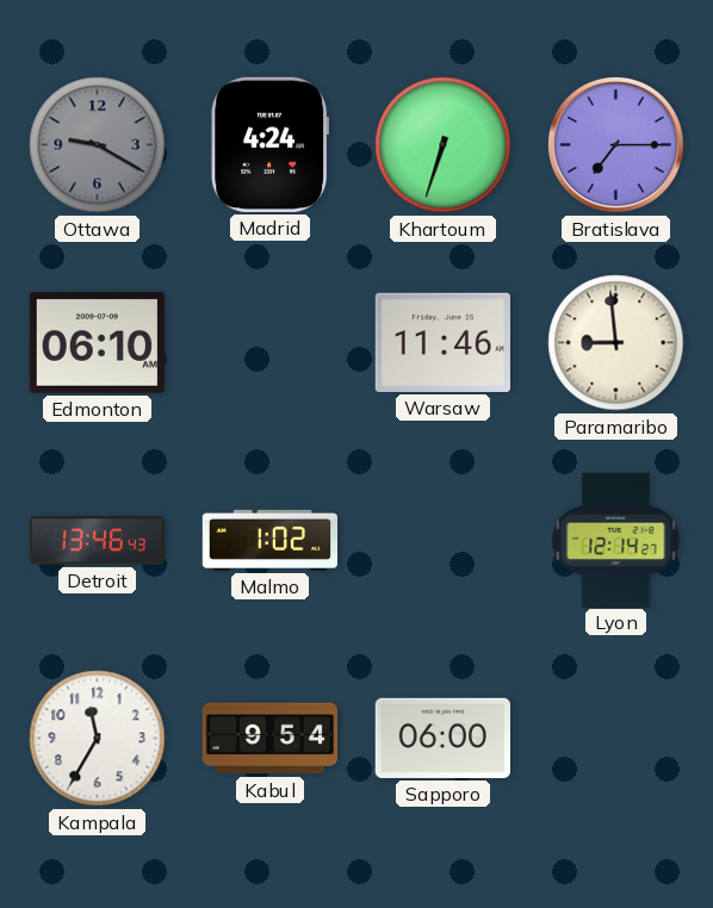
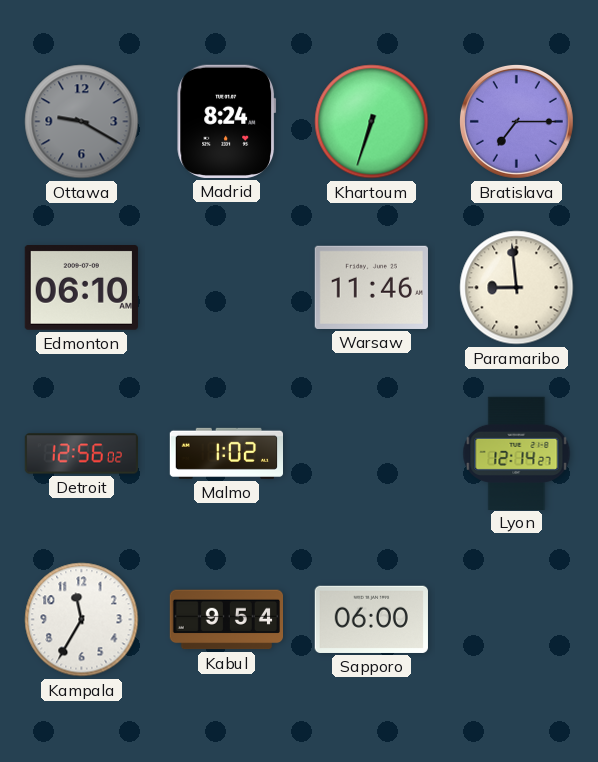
Madrid: 4:24 -> 8:24
Detroit: 13:46 -> 12:56
